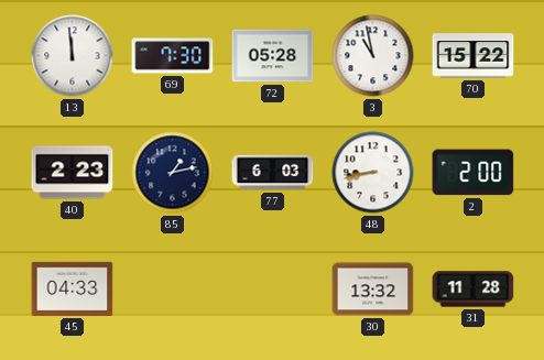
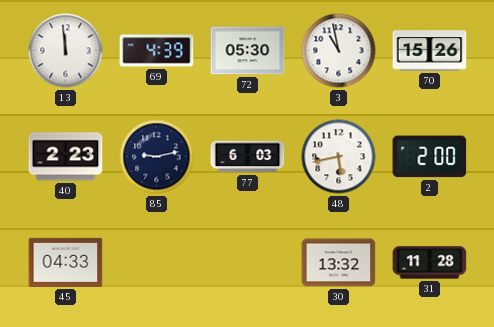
69: 7:30 -> 4:39
72: 05:28 -> 05:30
70: 15:22 -> 15:26
85: 1:13 -> 9:13
48: 8:43 -> 5:43
